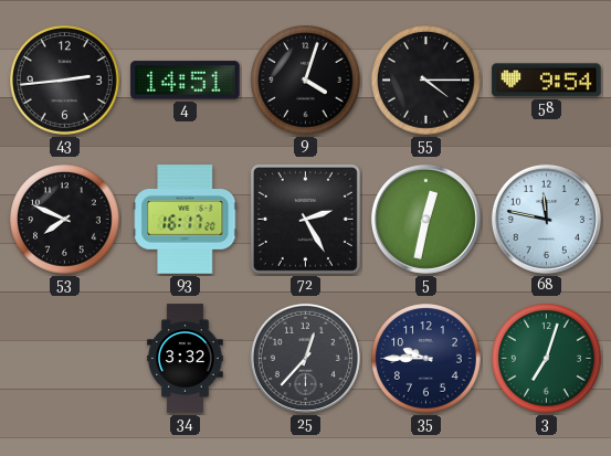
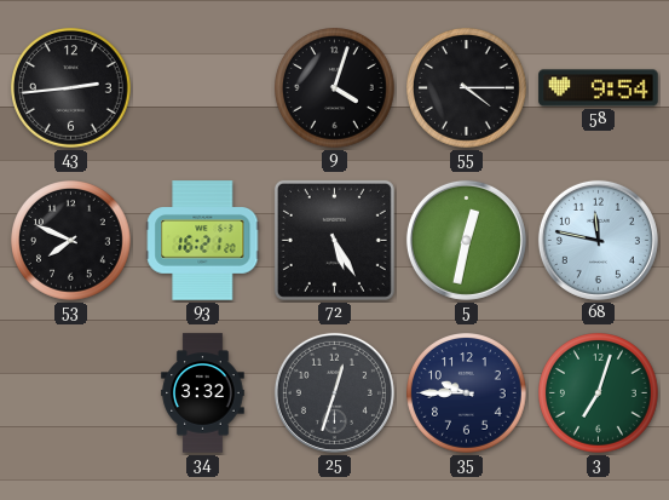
4: 14:51 -> none
93: 16:17 -> 16:21
72: 2:25 -> 5:25
25: 12:37 -> 12:33
